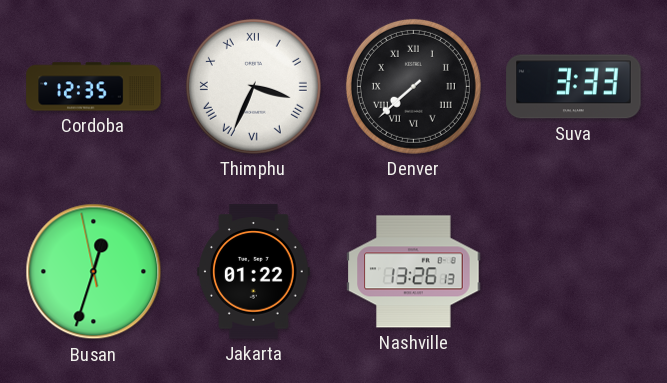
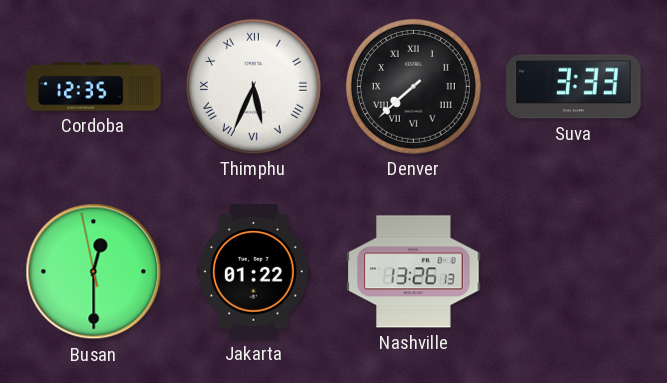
Thimphu: 3:34 -> 5:34
Busan: 12:32 -> 12:29
